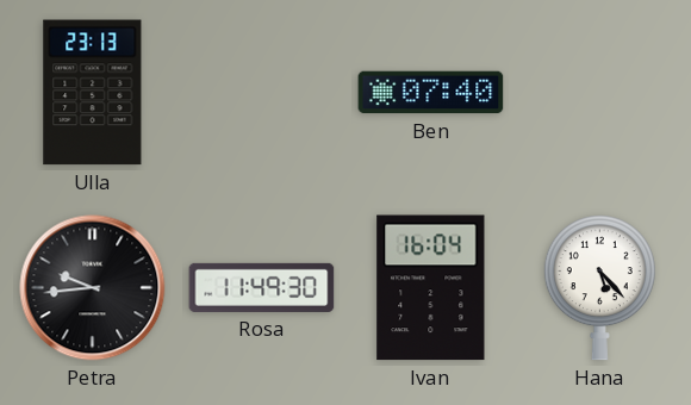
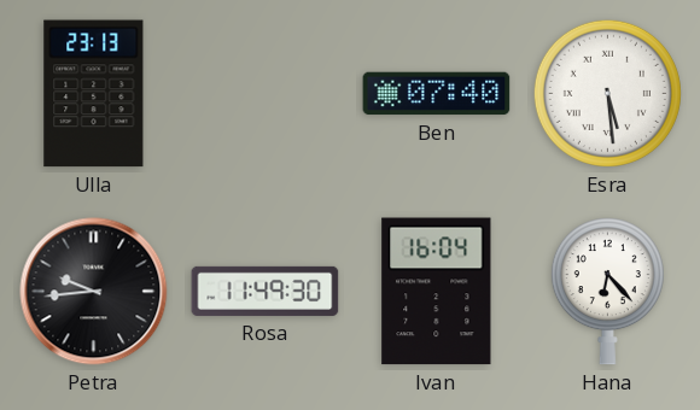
Esra: none -> 5:29
Hana: 5:23 -> 6:23
